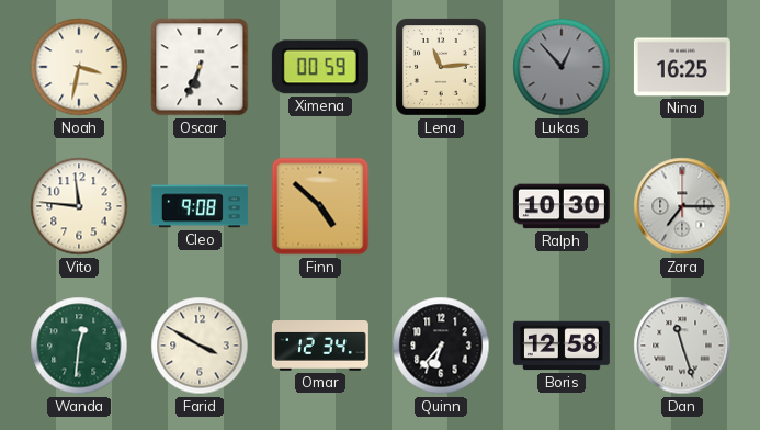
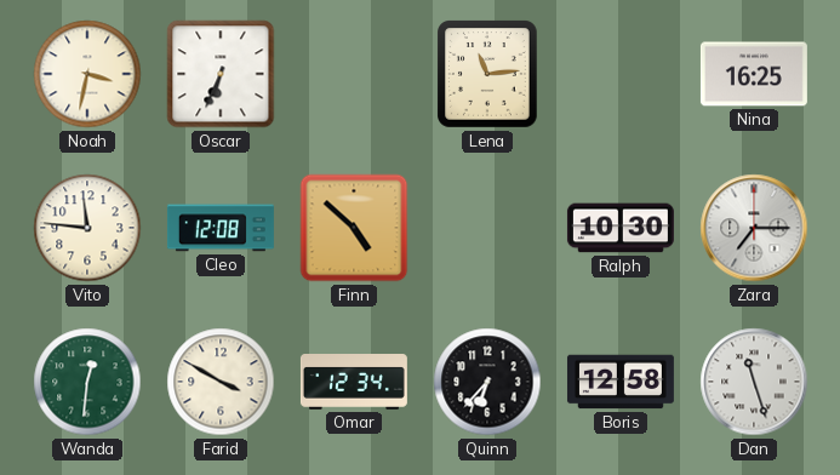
Ximena: 00:59 -> none
Lukas: 12:53 -> none
Cleo: 9:08 -> 12:08
